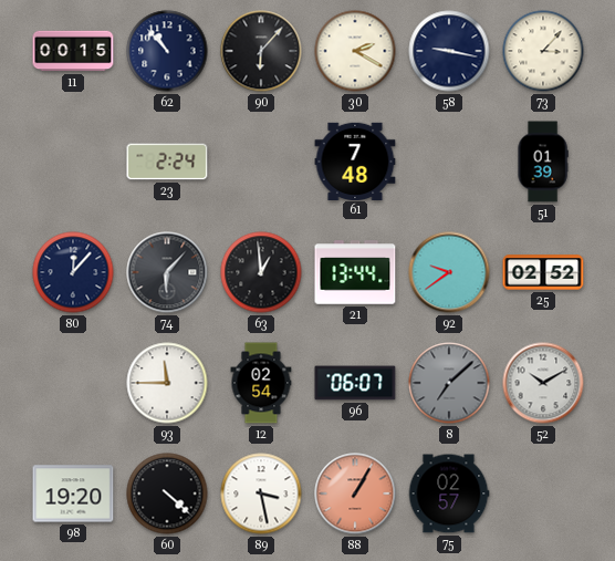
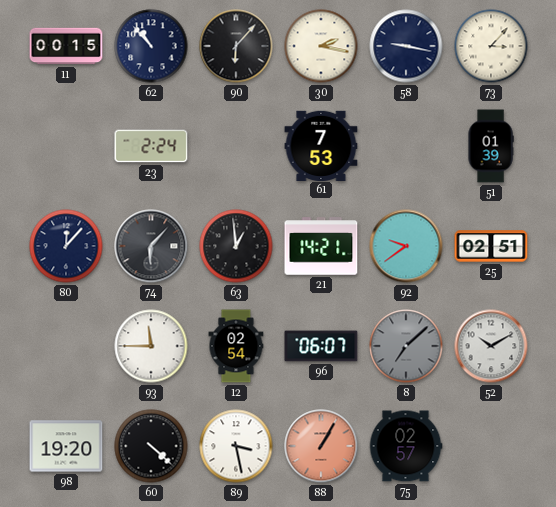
30: 2:20 -> 2:17
61: 7:48 -> 7:53
21: 13:44 -> 14:21
25: 02:52 -> 02:51
